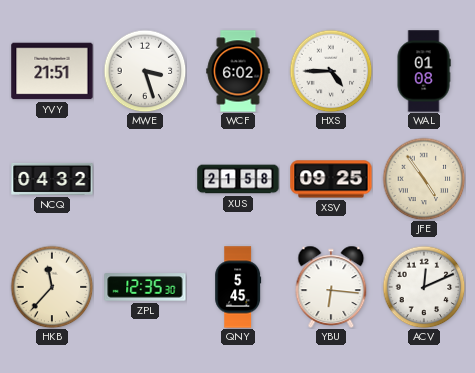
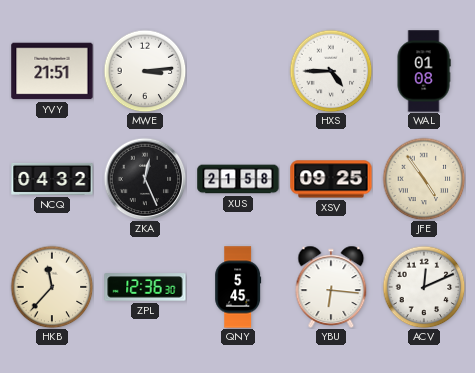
MWE: 3:27 -> 3:14
WCF: 6:02 -> none
ZKA: none -> 12:26
ZPL: 12:35 -> 12:36
